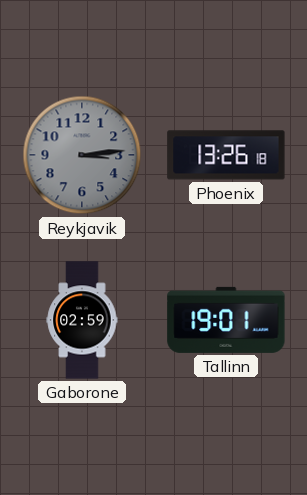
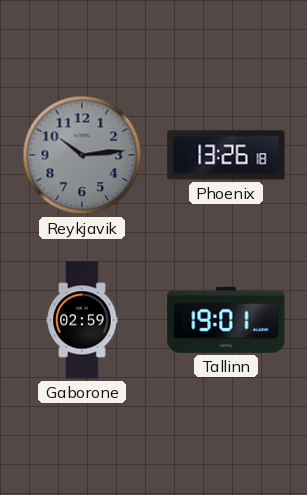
Reykjavik: 3:14 -> 10:14
